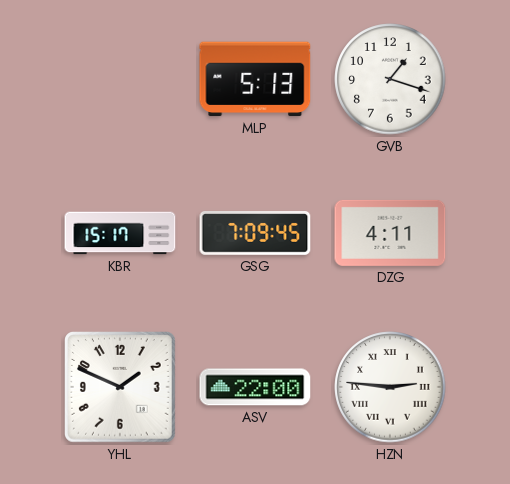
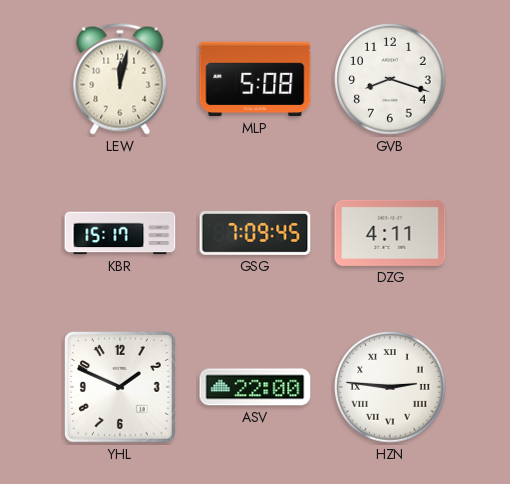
LEW: none -> 12:02
MLP: 5:13 -> 5:08
GVB: 1:18 -> 8:18
